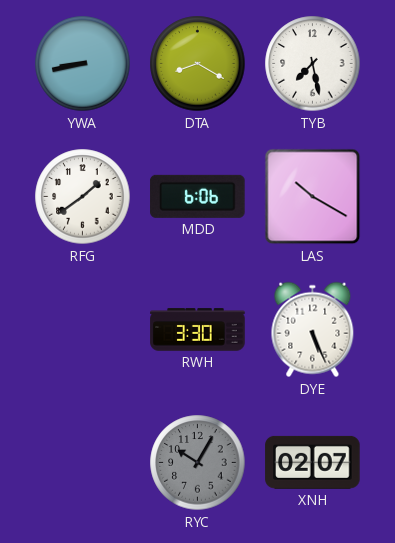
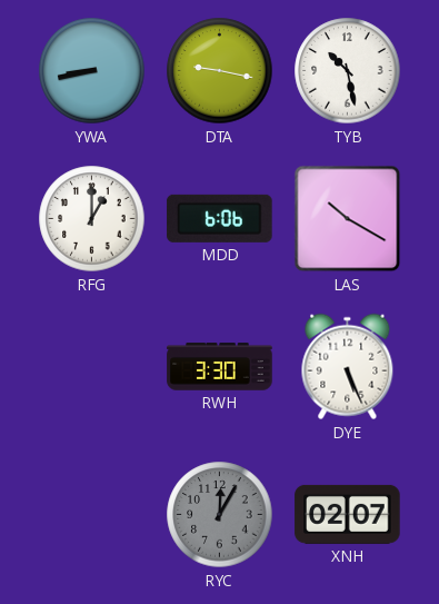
DTA: 8:20 -> 9:17
TYB: 7:28 -> 10:28
RFG: 1:39 -> 1:00
RYC: 10:05 -> 12:05
